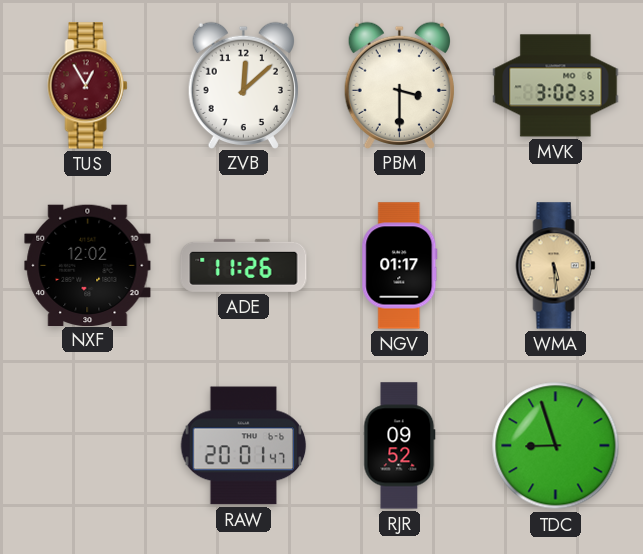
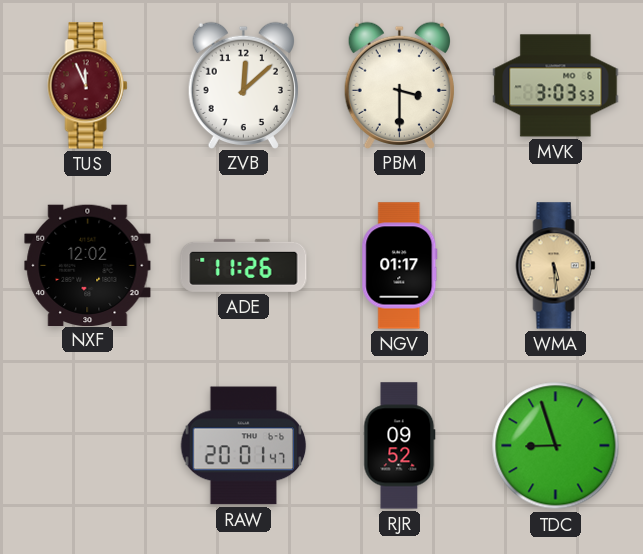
TUS: 12:55 -> 11:56
MVK: 3:02 -> 3:03
